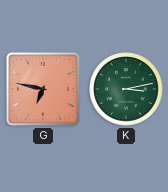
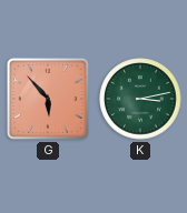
G: 6:47 -> 5:53
